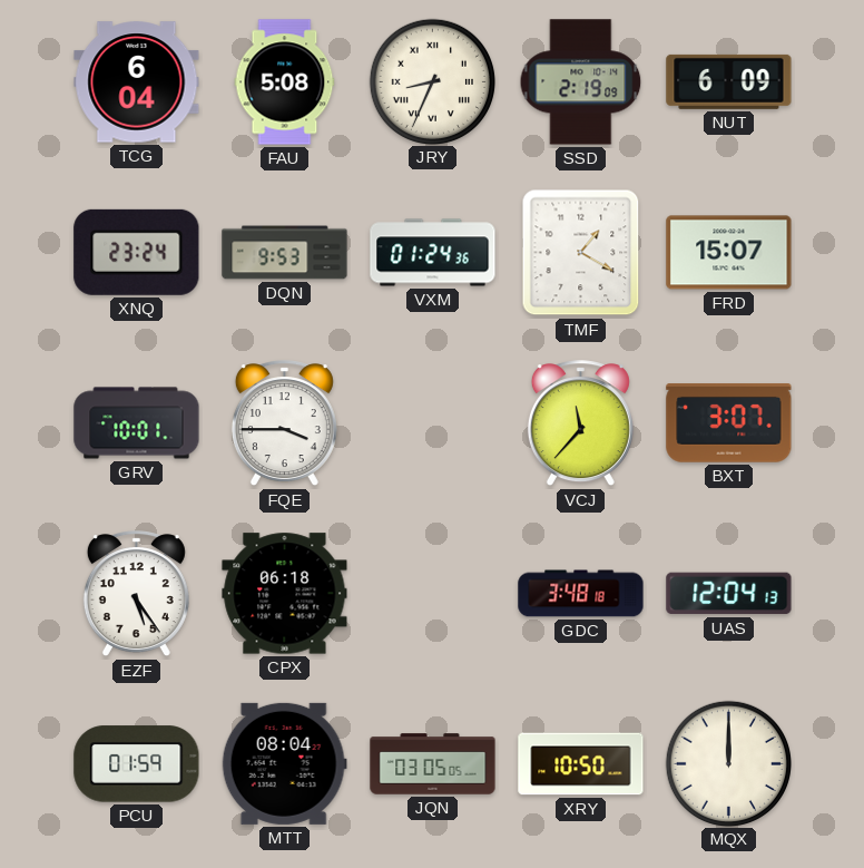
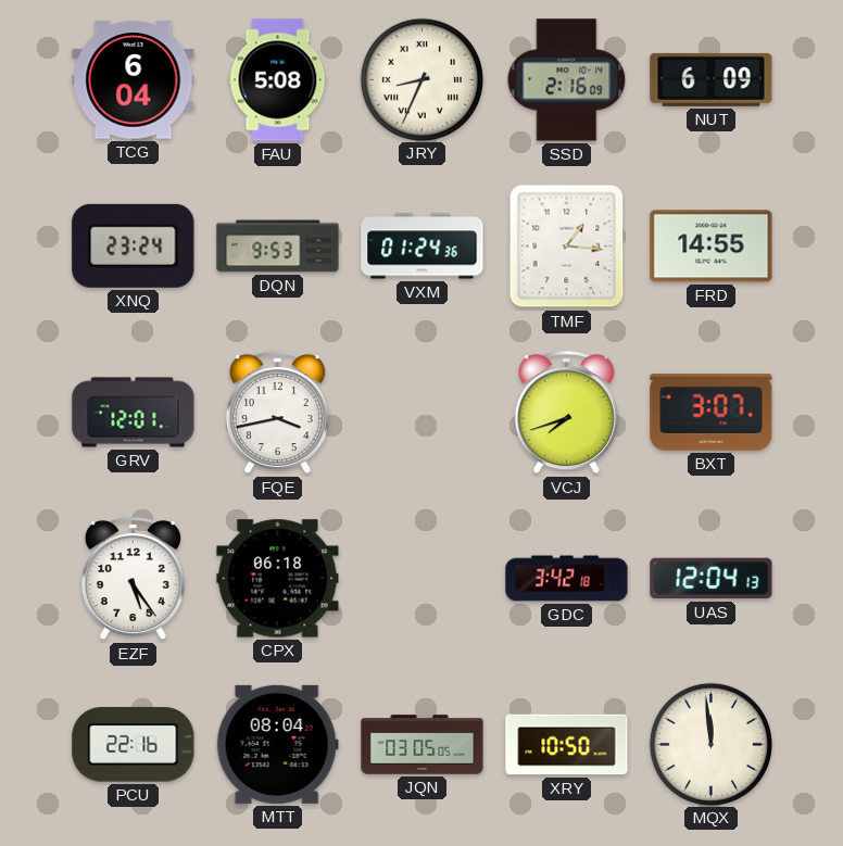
SSD: 2:19 -> 2:16
TMF: 1:20 -> 1:16
FRD: 15:07 -> 14:55
GRV: 10:01 -> 12:01
FQE: 3:45 -> 3:43
VCJ: 11:37 -> 7:42
GDC: 3:48 -> 3:42
PCU: 01:59 -> 22:16
MQX: 12:00 -> 11:59
